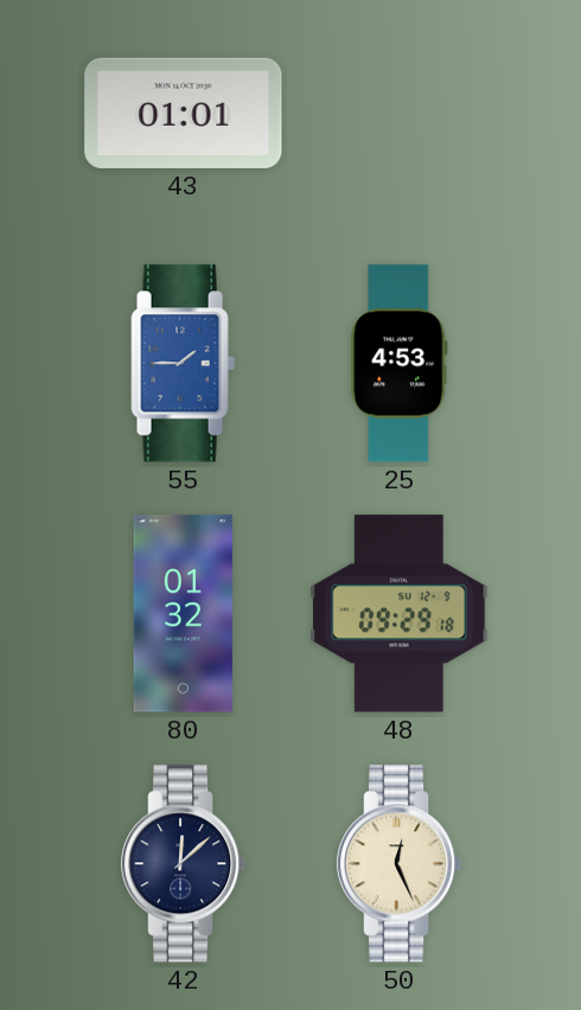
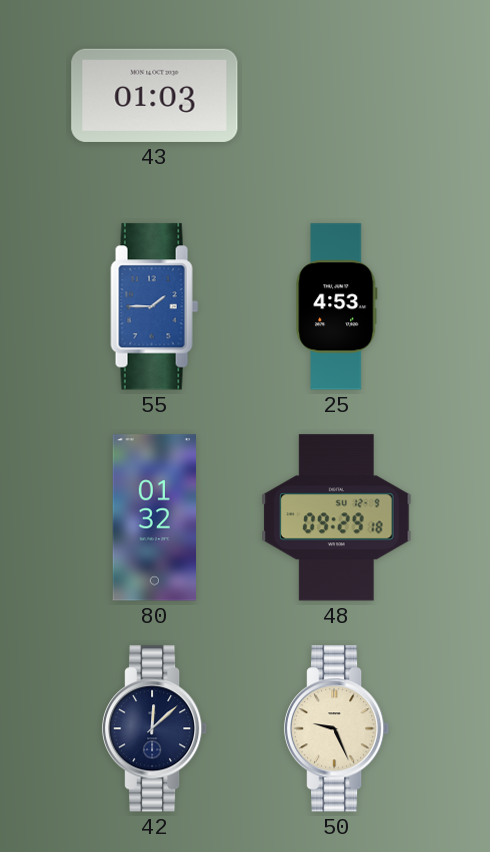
43: 01:01 -> 01:03
50: 12:26 -> 9:26
